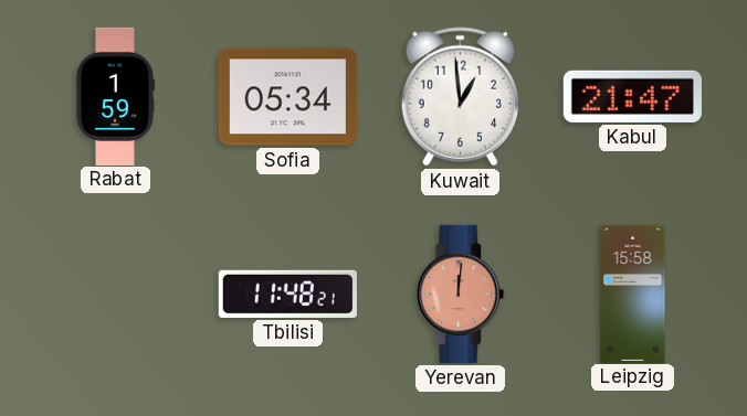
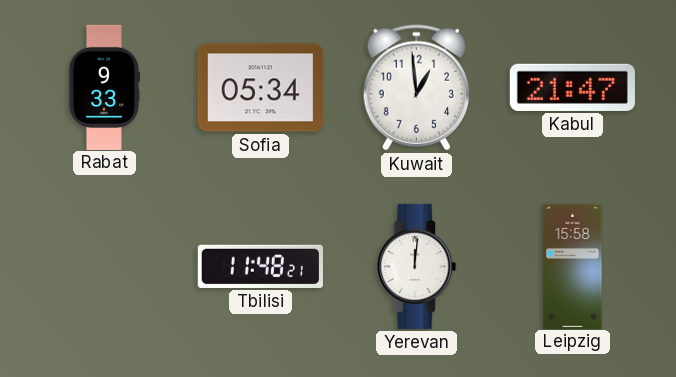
Rabat: 1:59 -> 9:33
Yerevan dial: salmon -> white
